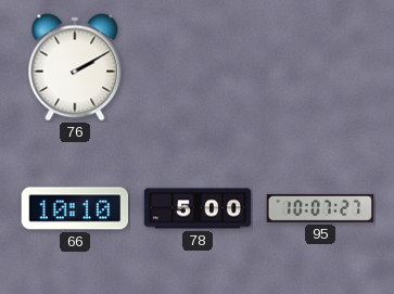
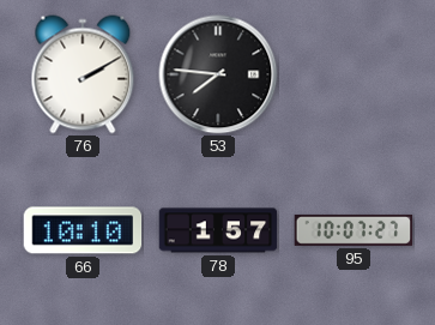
53: none -> 7:46
78: 5:00 -> 1:57
